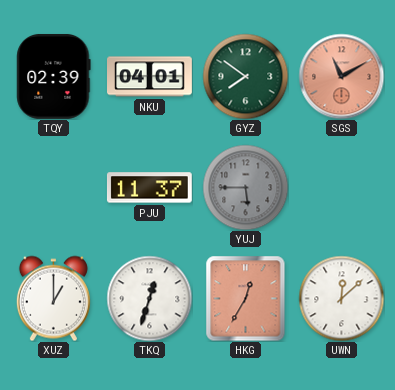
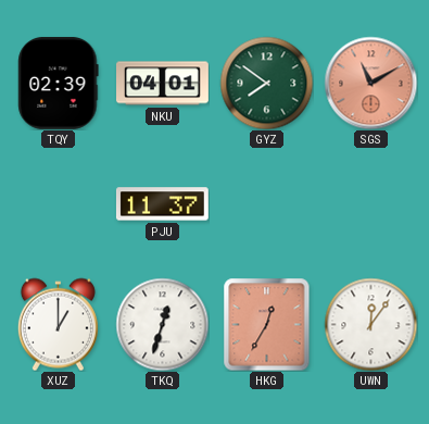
YUJ: 5:45 -> none
UWN: 12:08 -> 12:06
